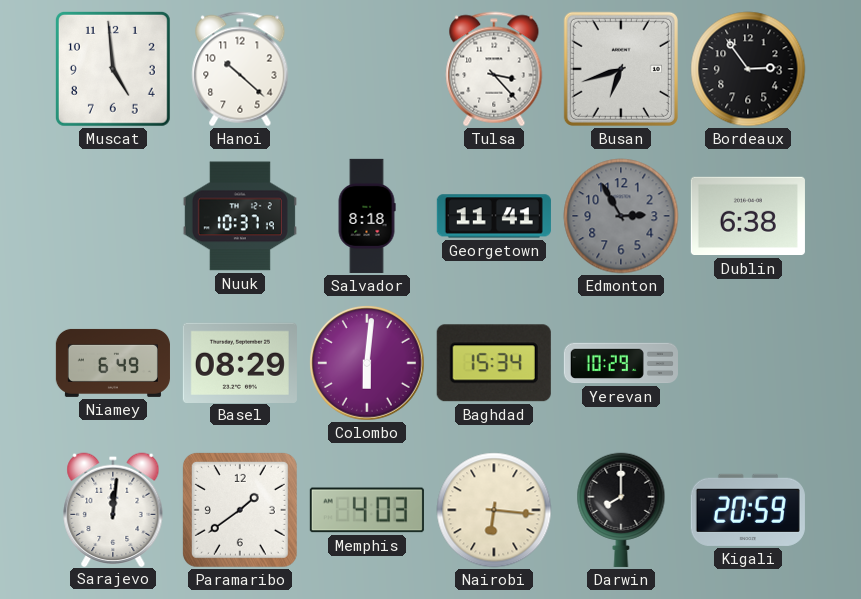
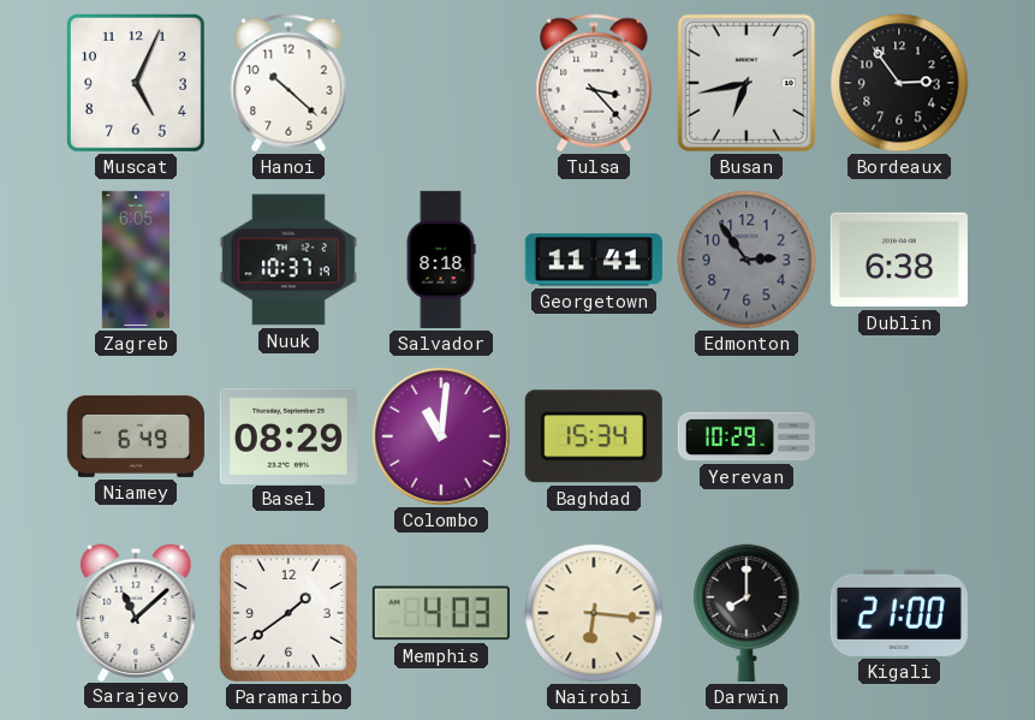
Muscat: 4:59 -> 5:04
Busan: 6:42 -> 6:43
Zagreb: none -> 6:05
Edmonton: 2:55 -> 2:54
Colombo: 6:01 -> 11:01
Sarajevo: 12:01 -> 11:08
Kigali: 20:59 -> 21:00
